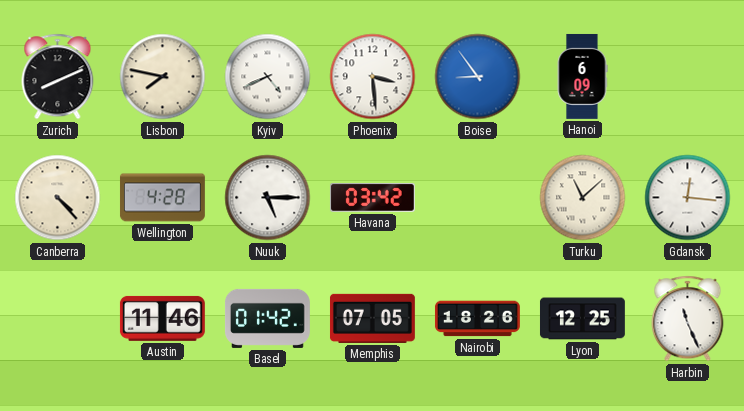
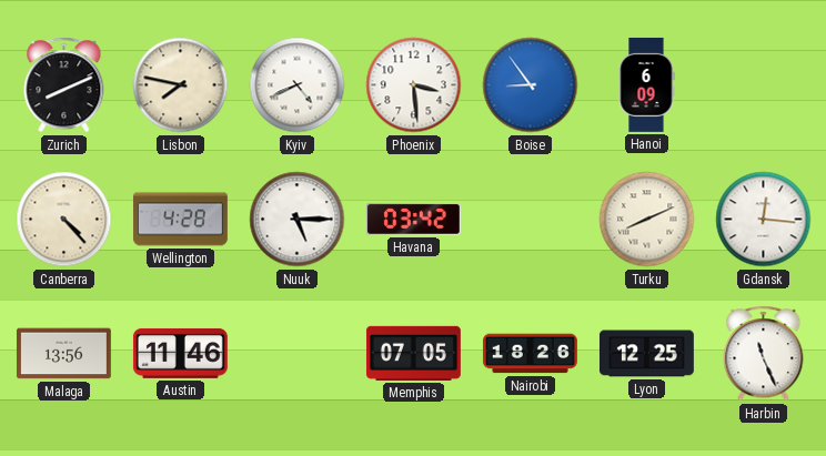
Turku: 11:08 -> 8:11
Malaga: none -> 13:56
Basel: 01:42 -> none
